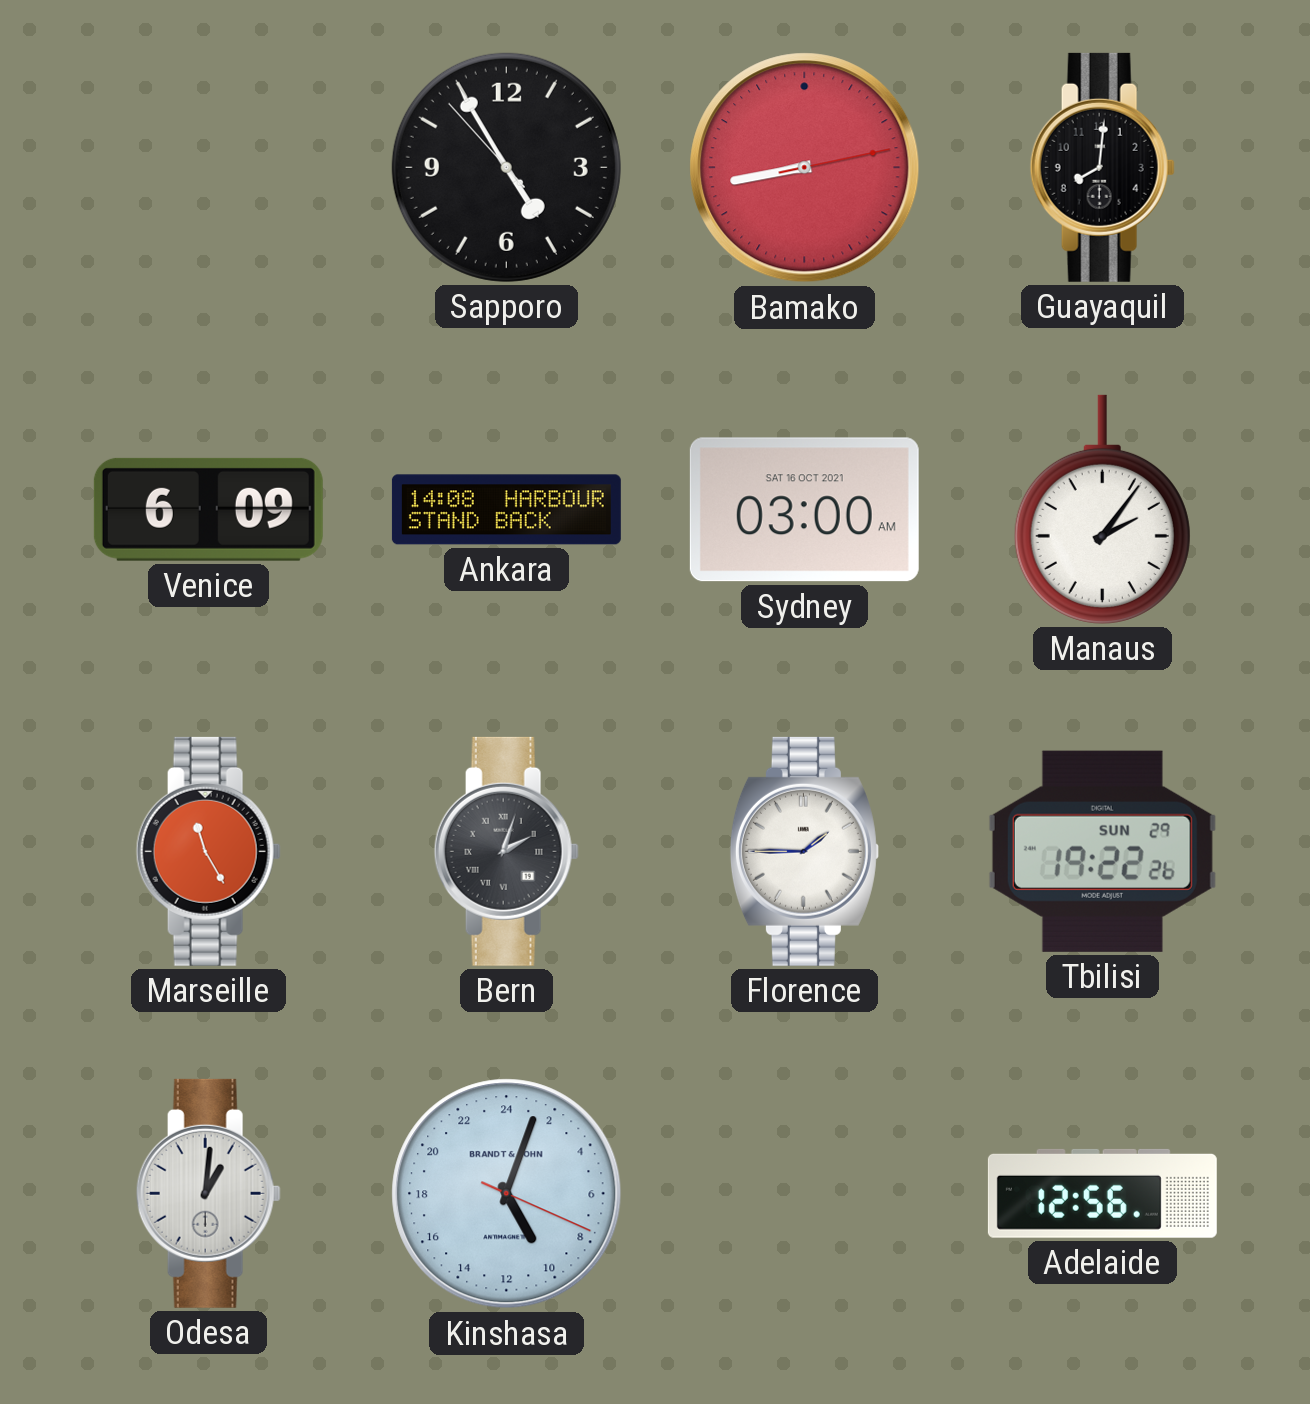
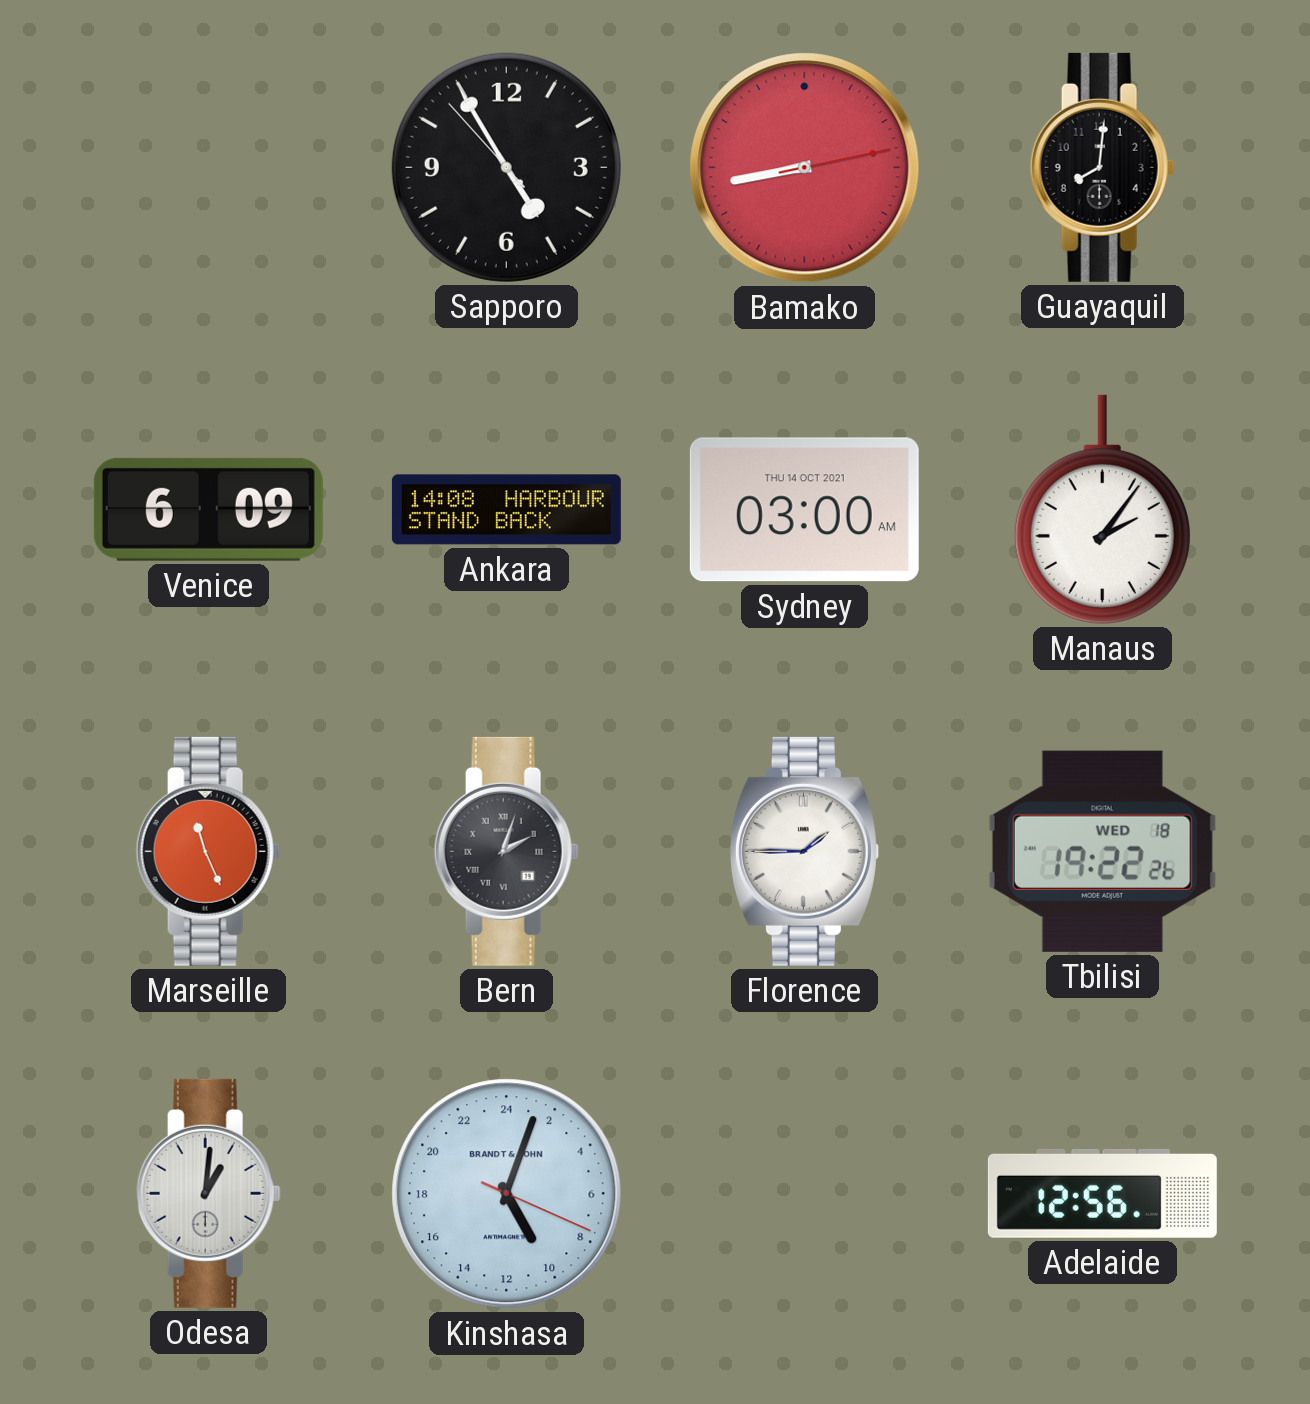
Sydney date: SAT 16 OCT 2021 -> THU 14 OCT 2021
Marseille: 11:25 -> 11:26
Tbilisi date: SUN 29 -> WED 18
